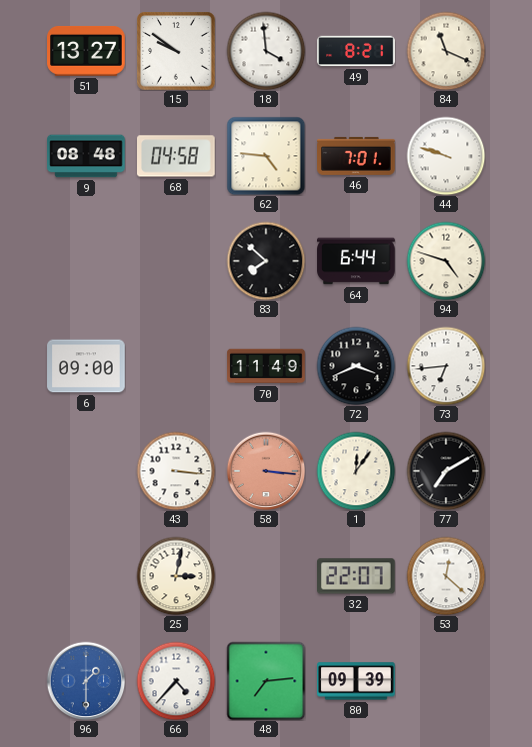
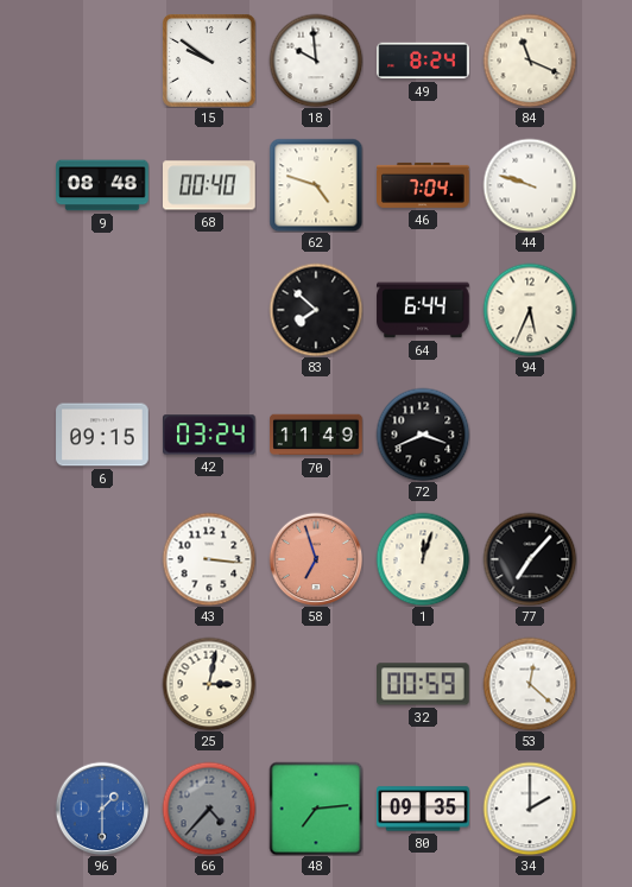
51: 13:27 -> none
18: 3:59 -> 9:59
49: 8:21 -> 8:24
68: 04:58 -> 00:40
62: 4:46 -> 4:48
46: 7:01 -> 7:04
94: 4:48 -> 5:34
6: 09:00 -> 09:15
42: none -> 03:24
73: 6:44 -> none
58: 3:16 -> 6:57
1: 12:06 -> 12:03
77: 7:10 -> 7:07
32: 22:07 -> 00:59
66 dial: white -> grey
80: 09:39 -> 09:35
34: none -> 2:00
